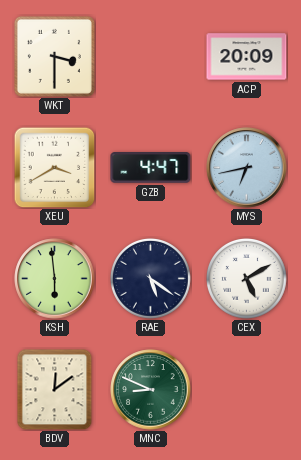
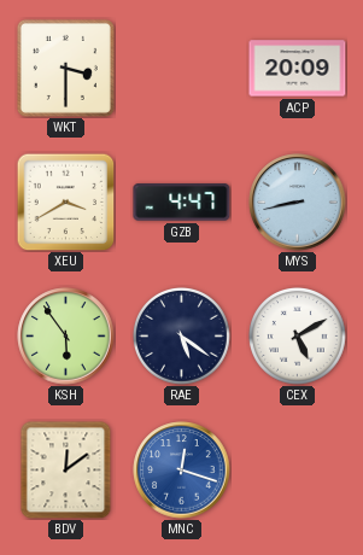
MYS: 6:43 -> 8:43
KSH: 5:59 -> 5:54
MNC: 8:49 -> 12:18
MNC dial: green -> blue
